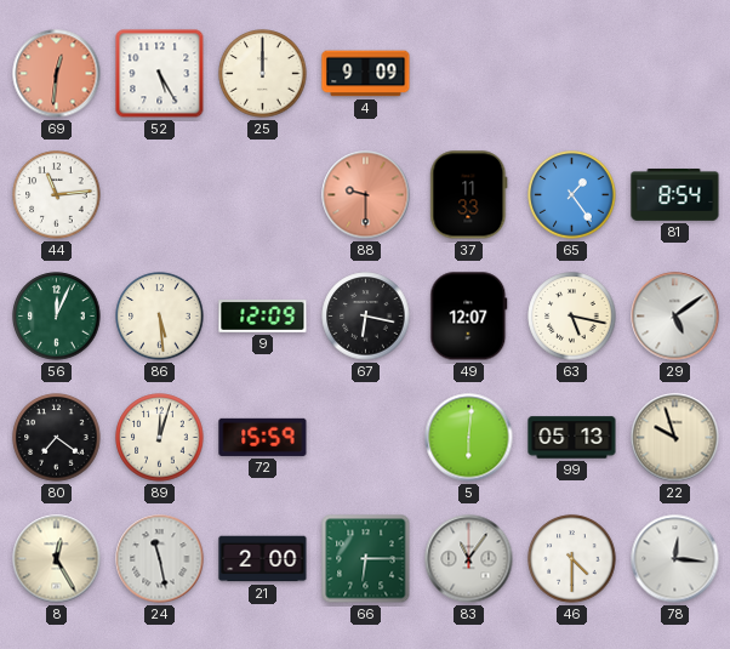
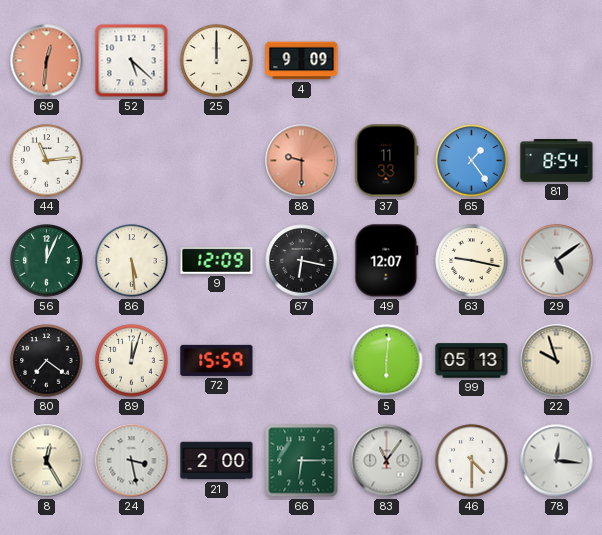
52: 5:25 -> 5:22
63: 5:17 -> 9:17
24: 11:28 -> 3:28
